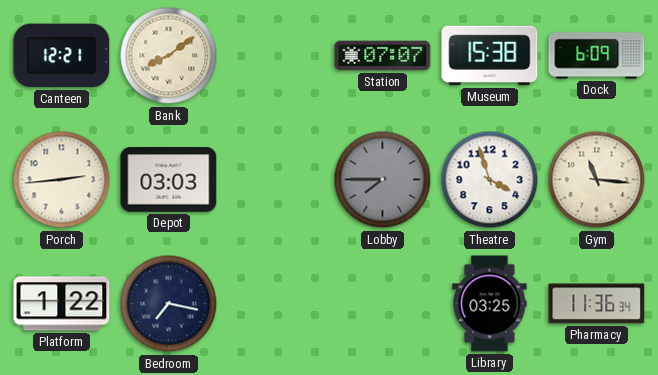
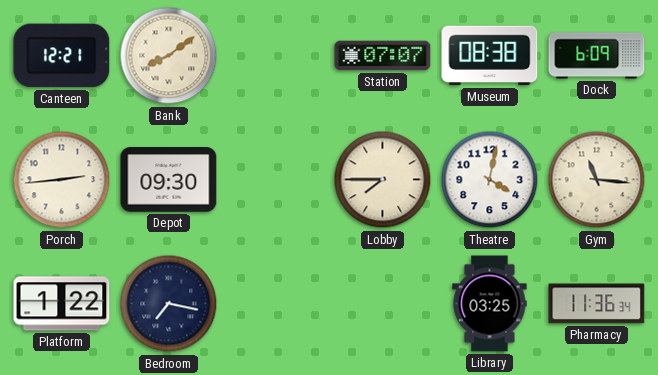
Museum: 15:38 -> 08:38
Depot: 03:03 -> 09:30
Lobby dial: grey -> cream
Theatre: 3:57 -> 4:02
